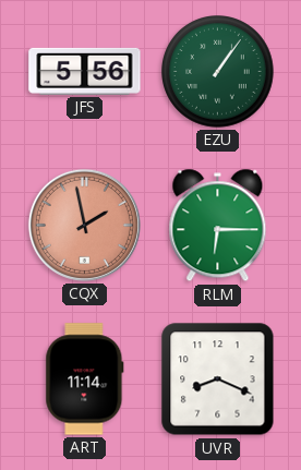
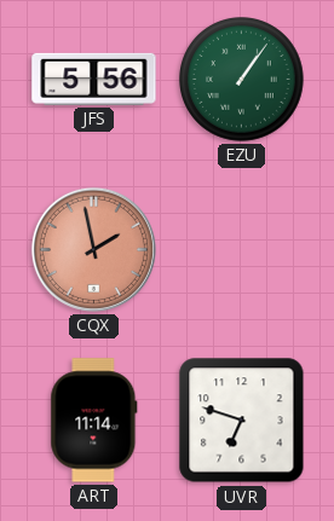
RLM: 6:15 -> none
UVR: 8:19 -> 6:48
